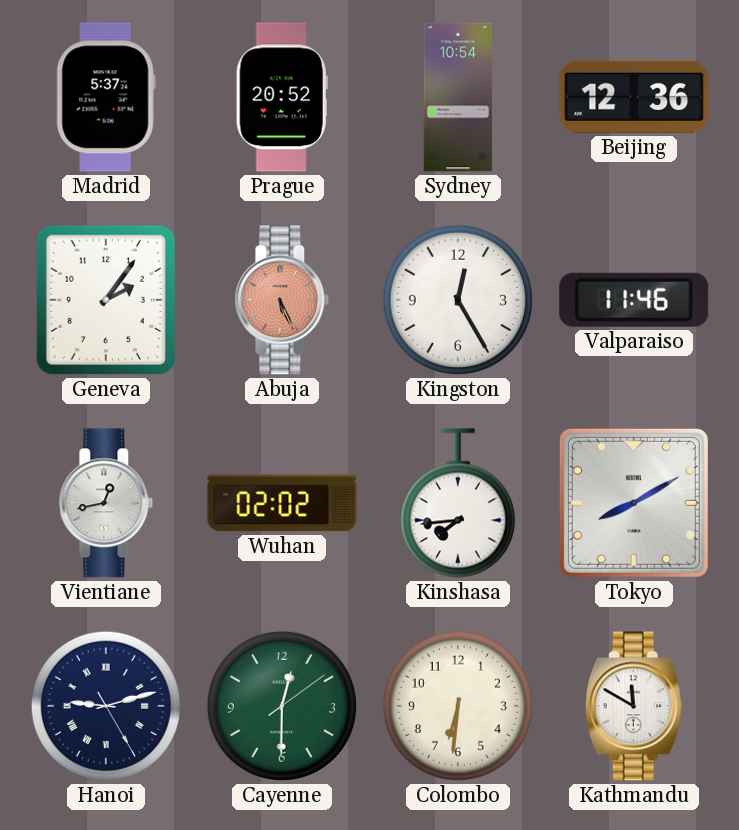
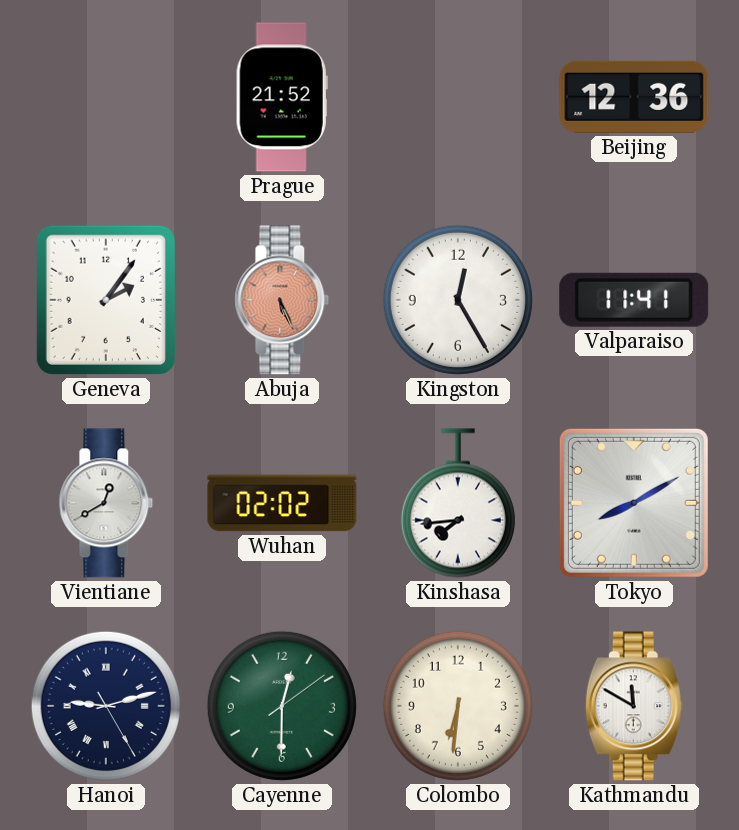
Madrid: 5:37 -> none
Prague: 20:52 -> 21:52
Sydney: 10:54 -> none
Valparaiso: 11:46 -> 11:41
Vientiane: 12:43 -> 12:40
